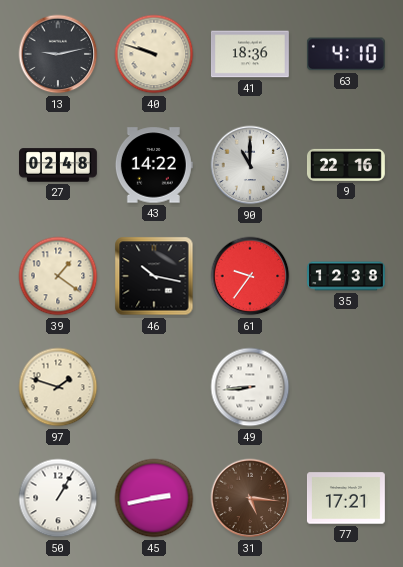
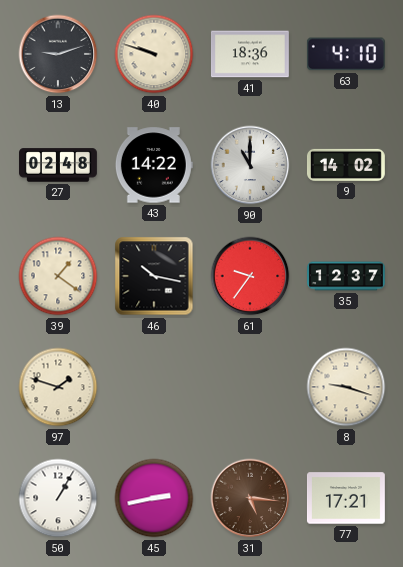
13: 9:13 -> 9:12
9: 22:16 -> 14:02
35: 12:38 -> 12:37
49: 8:44 -> none
8: none -> 9:18
